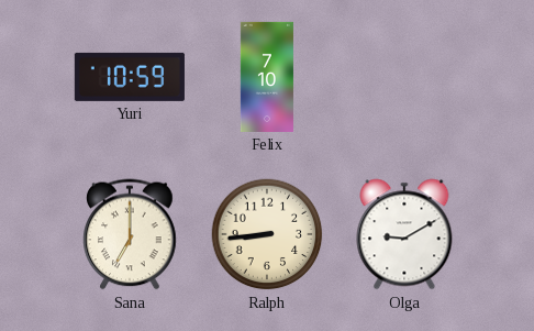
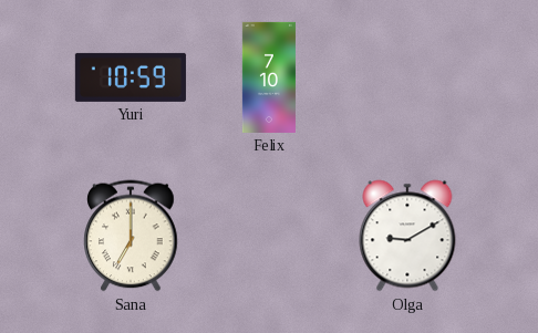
Ralph: 8:44 -> none
